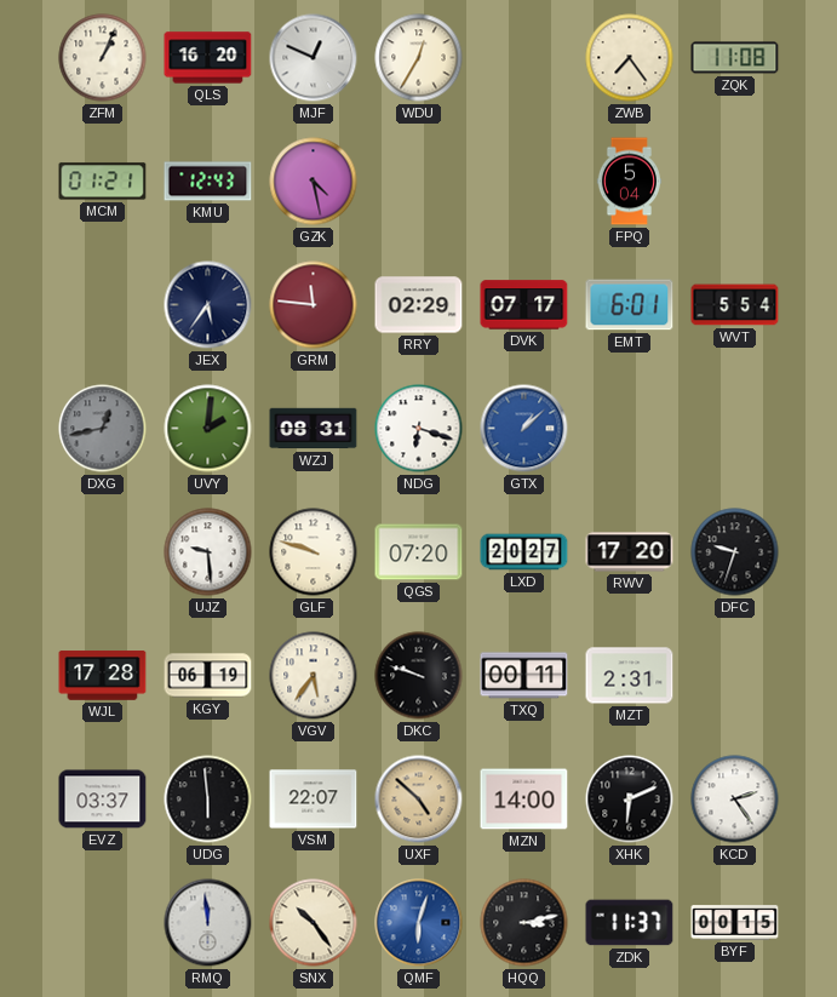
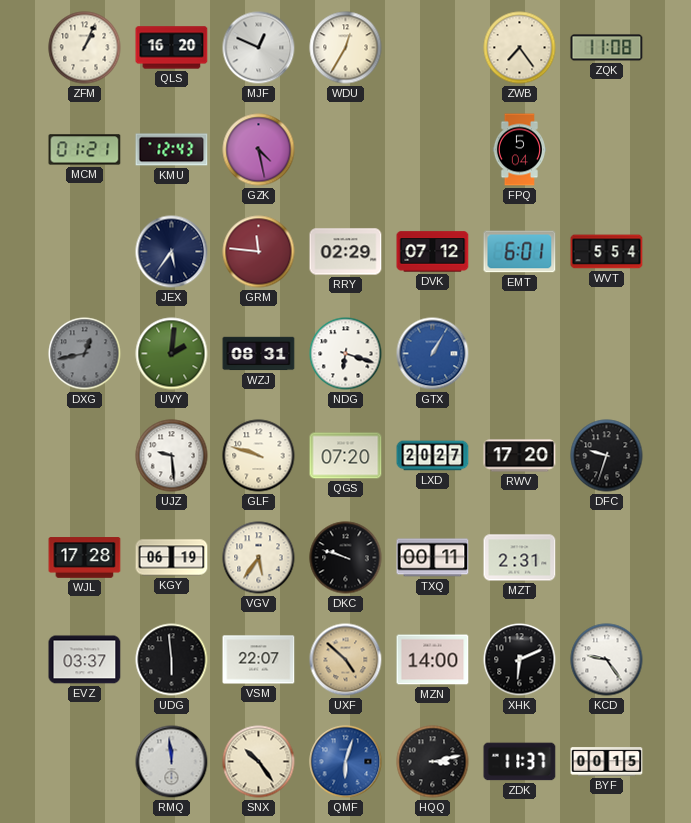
DVK: 07:17 -> 07:12
GTX: 1:08 -> 1:05
KCD: 2:24 -> 9:24
